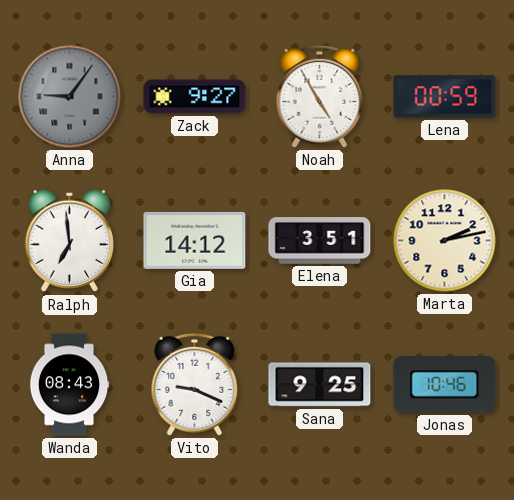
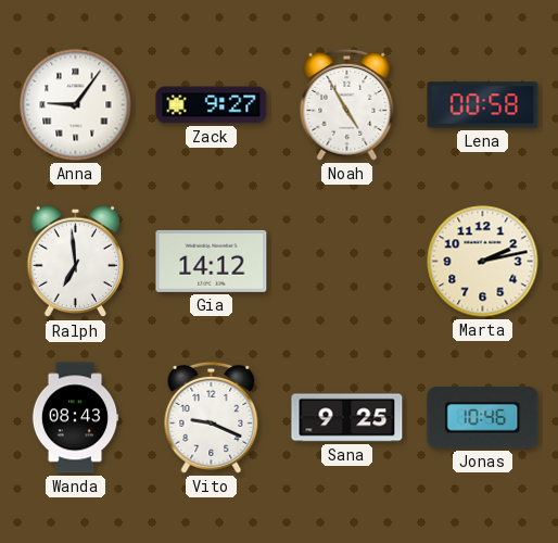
Anna dial: grey -> white
Lena: 00:59 -> 00:58
Elena: 3:51 -> none
